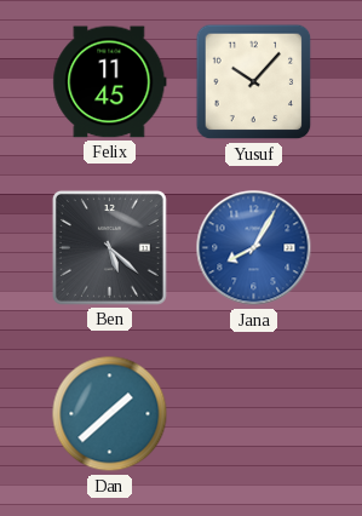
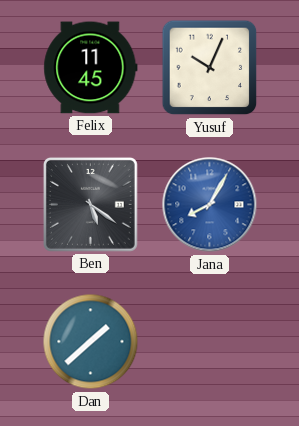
Yusuf: 10:07 -> 10:04
Ben: 5:22 -> 5:21
